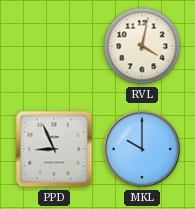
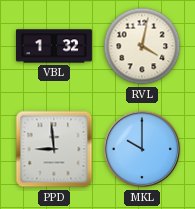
VBL: none -> 1:32
PPD: 8:56 -> 8:59
